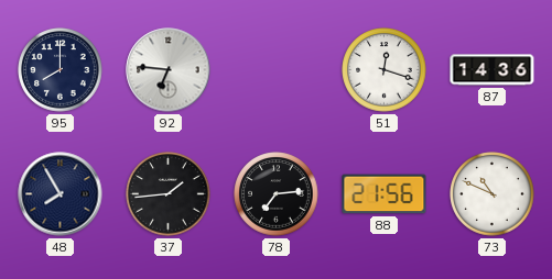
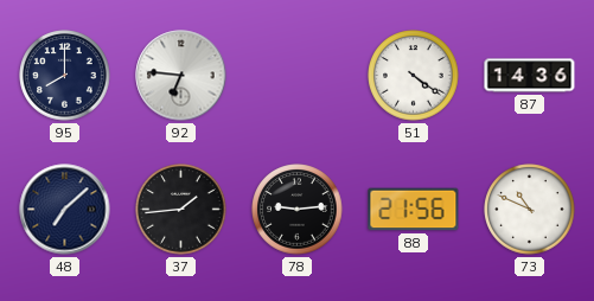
51: 12:18 -> 4:21
48: 7:55 -> 7:08
78: 7:14 -> 9:14
